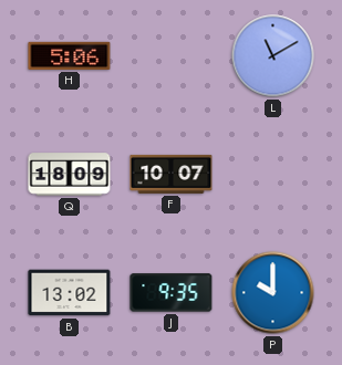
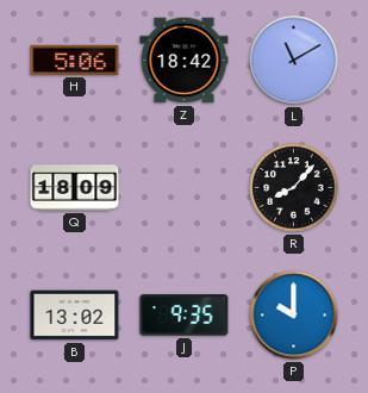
Z: none -> 18:42
F: 10:07 -> none
R: none -> 8:07
